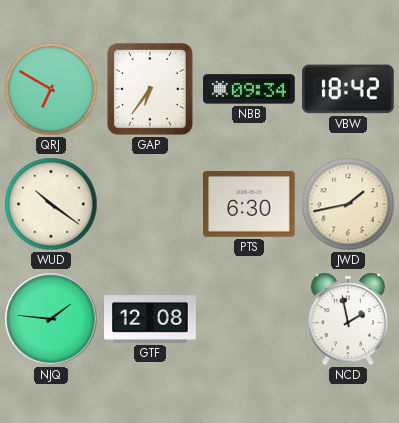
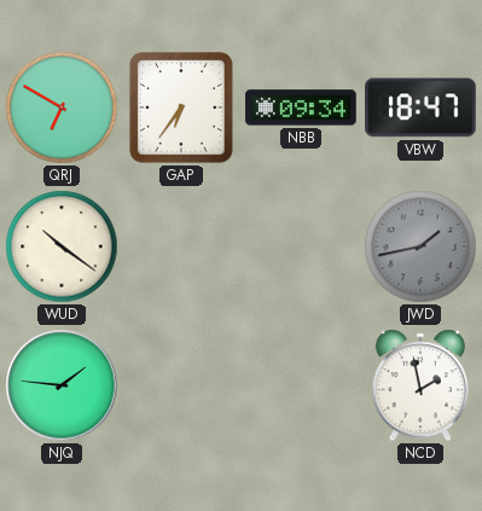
VBW: 18:42 -> 18:47
PTS: 6:30 -> none
JWD dial: cream -> grey
GTF: 12:08 -> none
